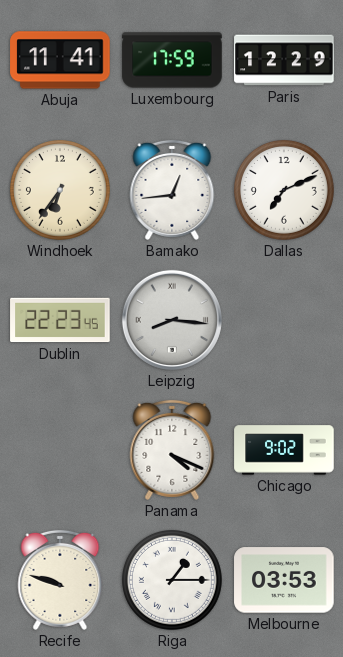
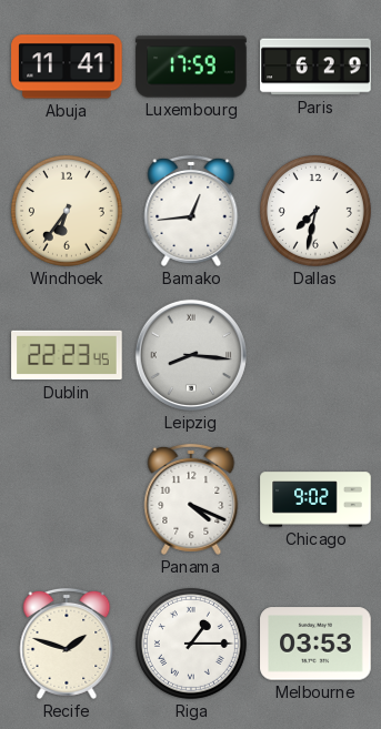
Paris: 12:29 -> 6:29
Dallas: 7:11 -> 7:32
Recife: 9:48 -> 1:48
